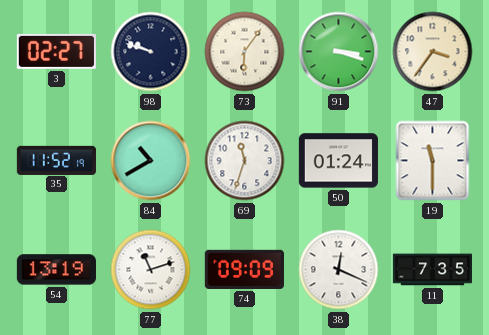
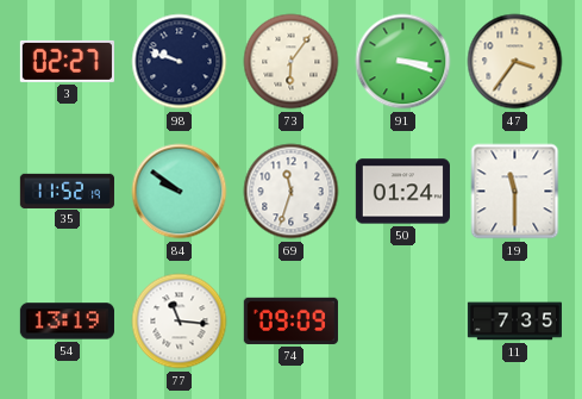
84: 10:40 -> 9:51
77: 11:12 -> 11:16
38: 12:19 -> none
